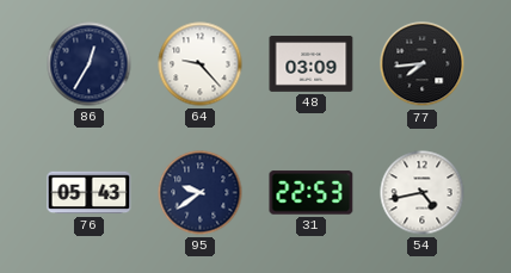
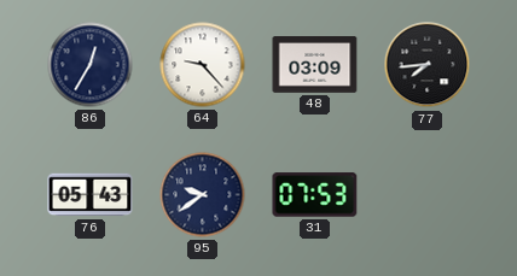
31: 22:53 -> 07:53
54: 4:43 -> none
